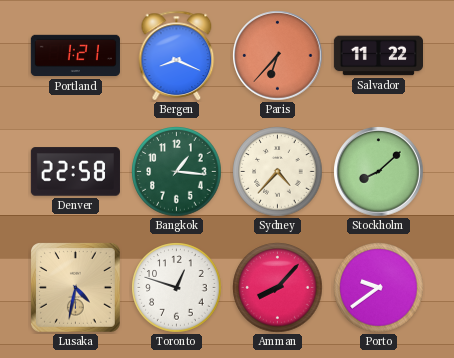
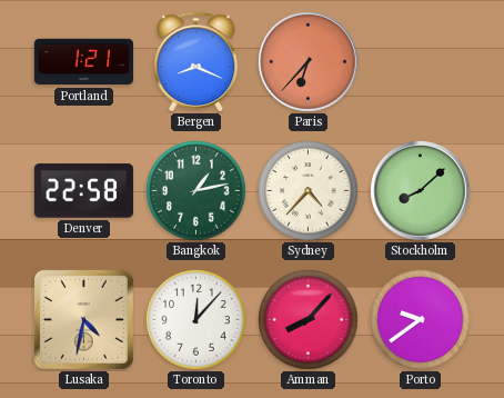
Salvador: 11:22 -> none
Bangkok: 1:16 -> 1:13
Toronto: 12:48 -> 12:07
